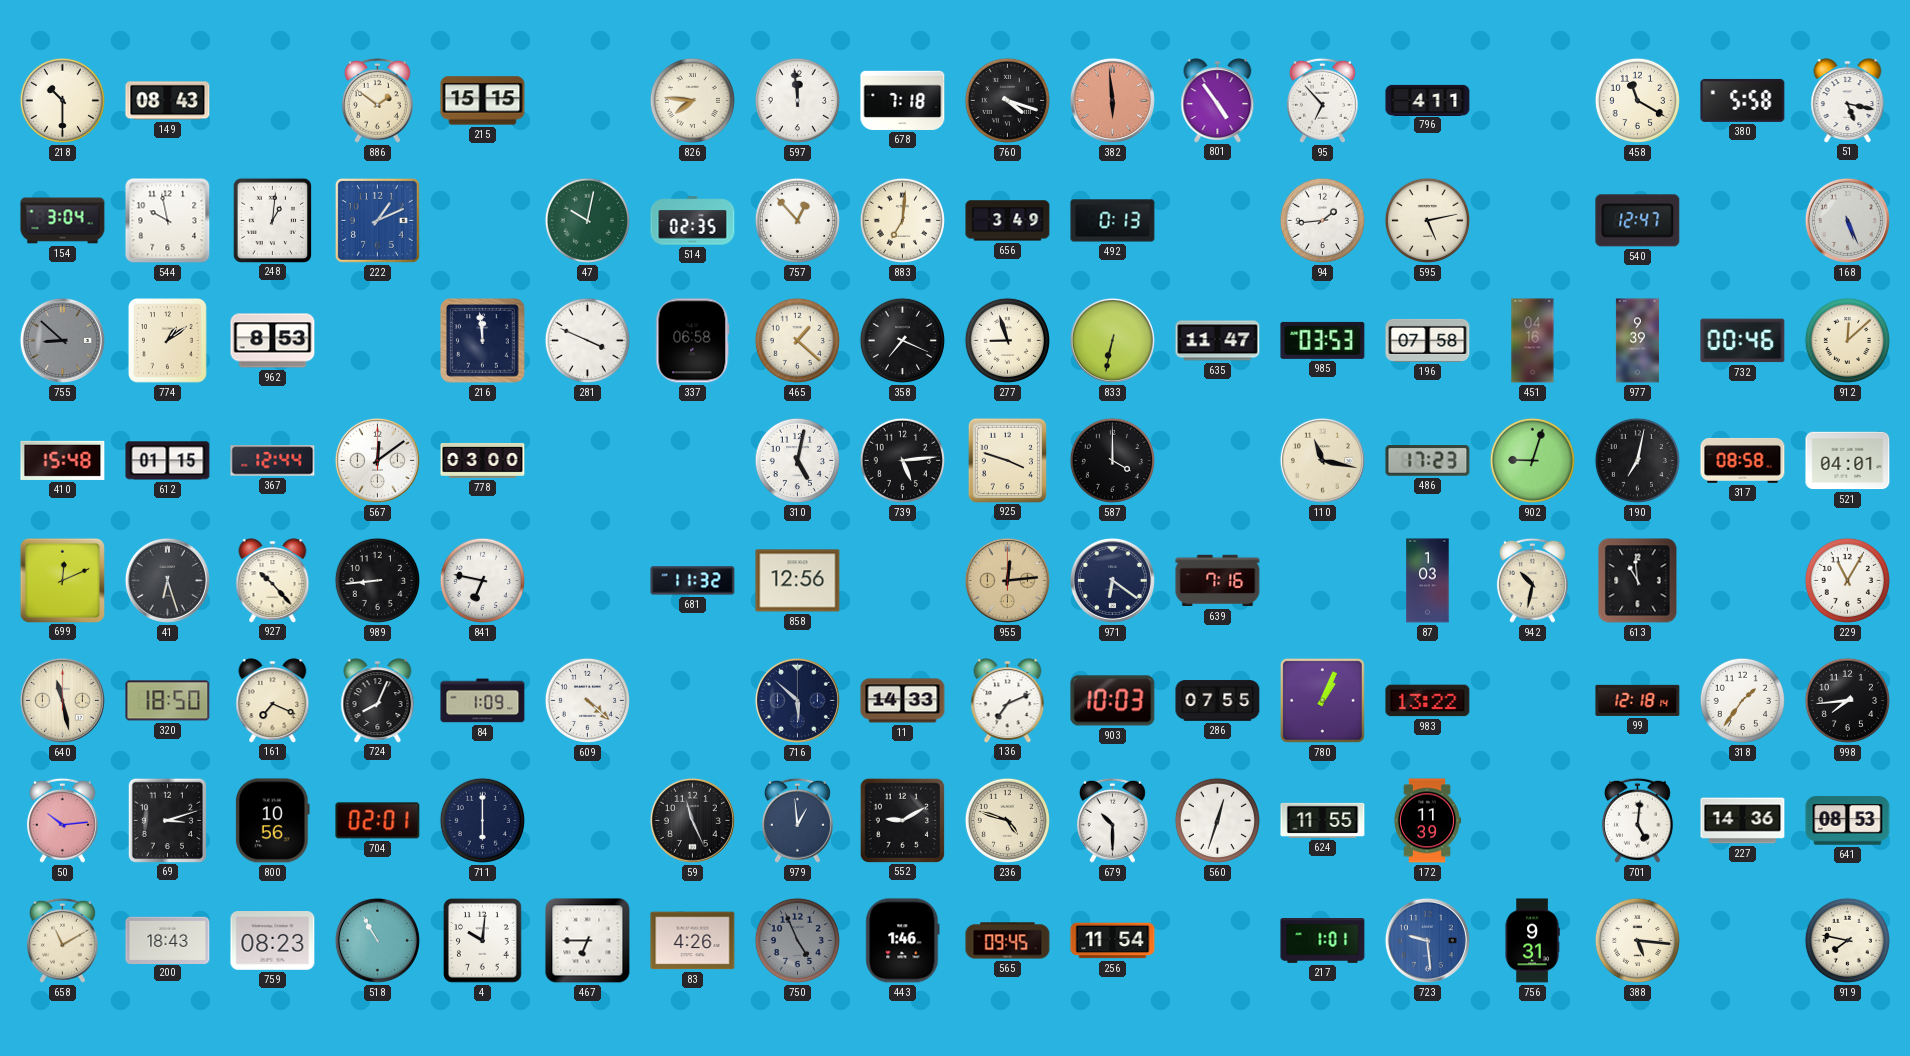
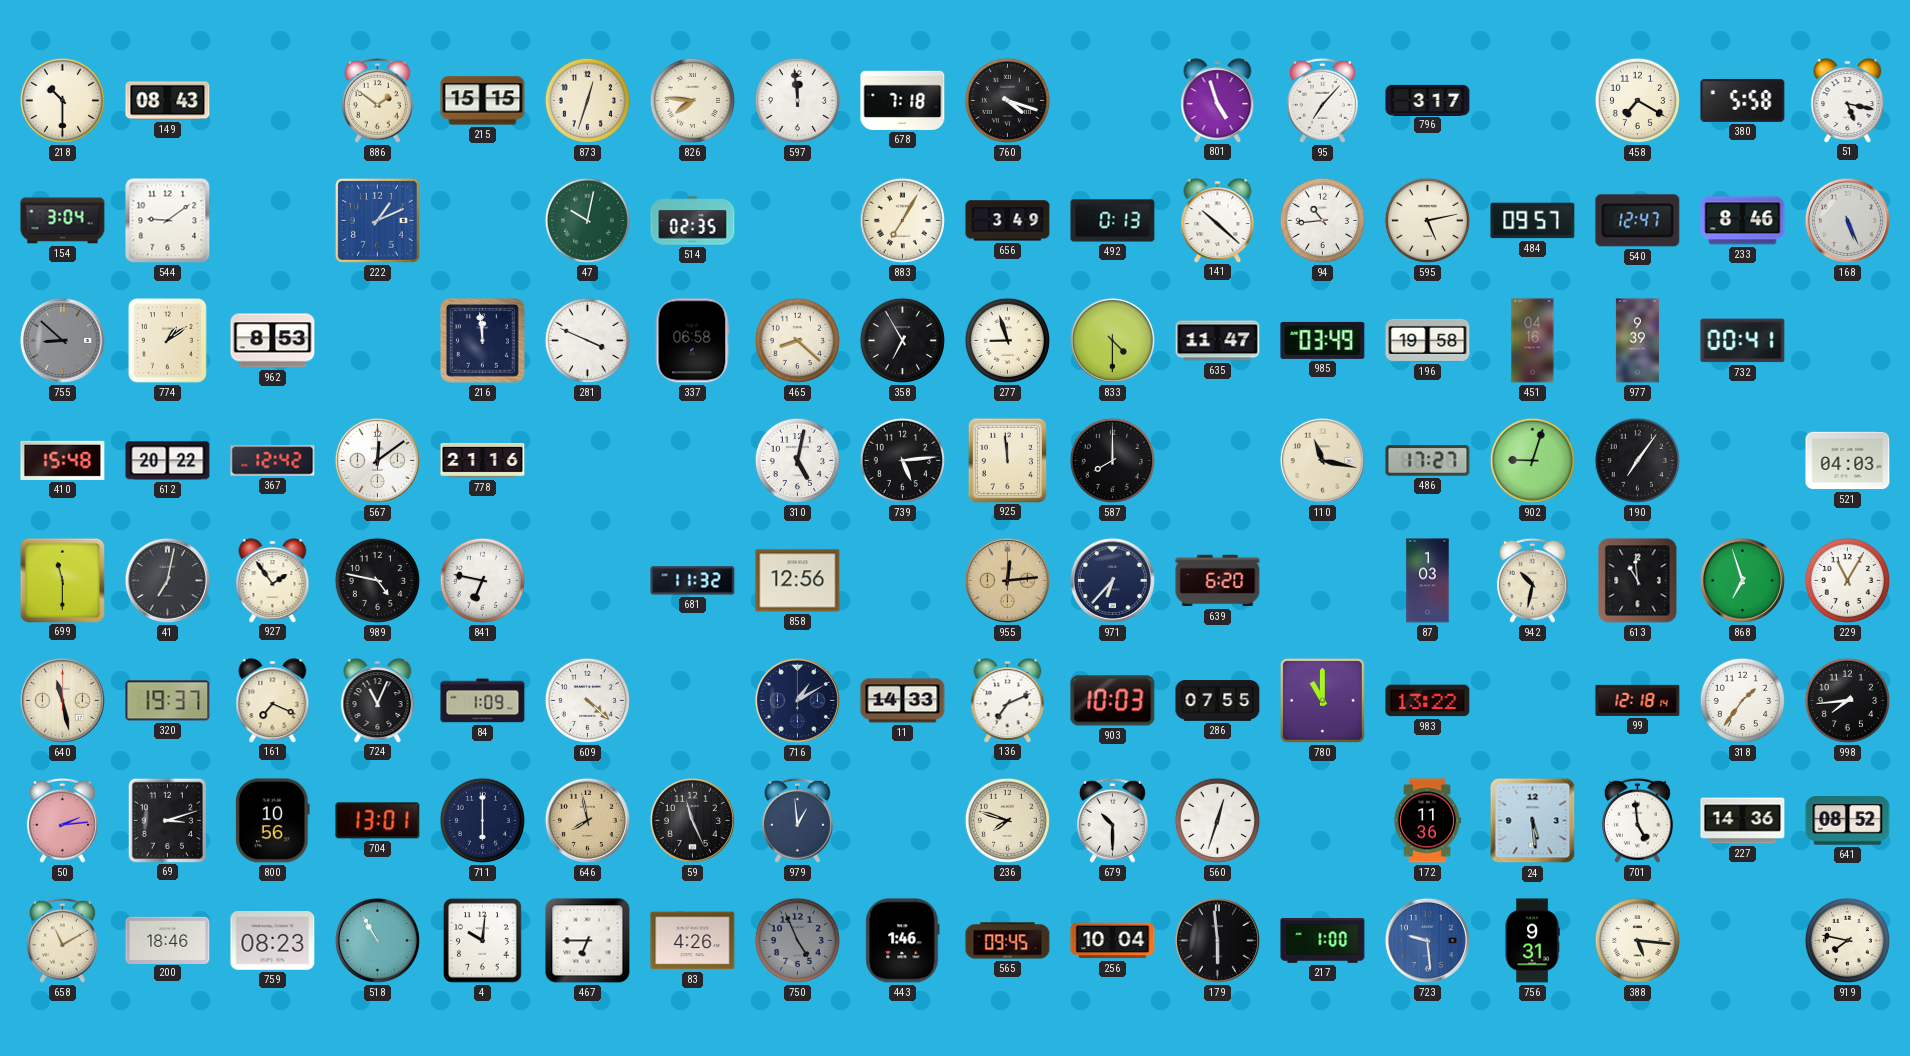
873: none -> 12:33
382: 5:59 -> none
801: 4:54 -> 4:57
95: 6:53 -> 7:07
796: 4:11 -> 3:17
458: 11:20 -> 7:20
544: 9:58 -> 9:09
248: 1:01 -> none
757: 12:53 -> none
883: 7:01 -> 7:05
141: none -> 10:22
94: 1:44 -> 10:44
484: none -> 09:57
233: none -> 8:46
465: 1:22 -> 8:22
358: 7:19 -> 6:55
833: 6:32 -> 4:30
985: 03:53 -> 03:49
196: 07:58 -> 19:58
732: 00:46 -> 00:41
912: 12:08 -> none
612: 01:15 -> 20:22
367: 12:44 -> 12:42
778: 03:00 -> 21:16
925: 3:48 -> 11:59
587: 4:00 -> 8:00
486: 17:23 -> 17:27
190: 7:02 -> 7:06
317: 08:58 -> none
521: 04:01 -> 04:03
699: 12:11 -> 11:30
41: 6:27 -> 7:02
927: 10:23 -> 1:54
989: 8:44 -> 4:47
971: 6:21 -> 6:37
639: 7:16 -> 6:20
868: none -> 6:57
320: 18:50 -> 19:37
724: 8:04 -> 11:04
716: 5:52 -> 1:10
780: 1:04 -> 11:00
50: 10:14 -> 2:14
704: 02:01 -> 13:01
646: none -> 7:58
552: 9:10 -> none
236: 4:48 -> 7:48
624: 11:55 -> none
172: 11:39 -> 11:36
24: none -> 5:29
701: 5:01 -> 4:59
641: 08:53 -> 08:52
200: 18:43 -> 18:46
256: 11:54 -> 10:04
179: none -> 5:59
217: 1:01 -> 1:00
